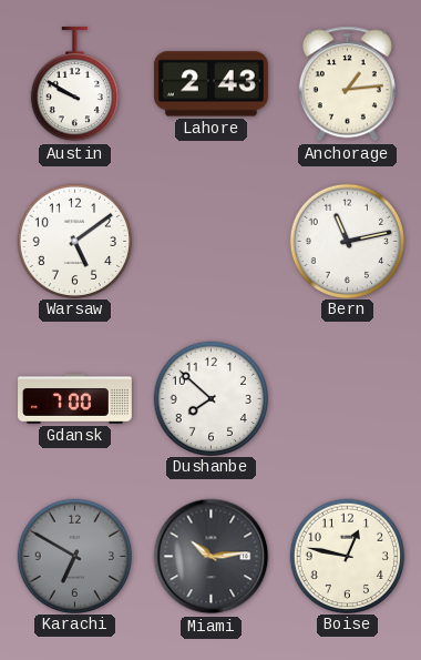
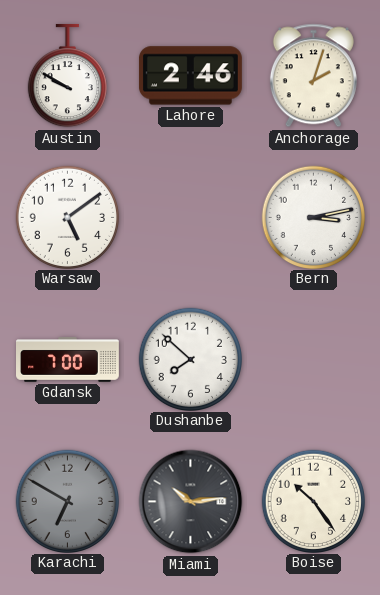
Lahore: 2:43 -> 2:46
Anchorage: 1:14 -> 2:03
Bern: 11:13 -> 3:13
Boise: 12:47 -> 10:24
